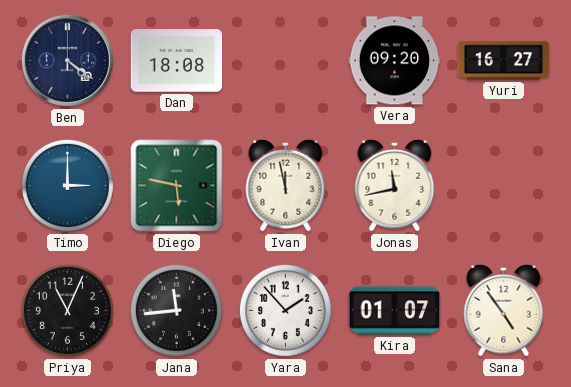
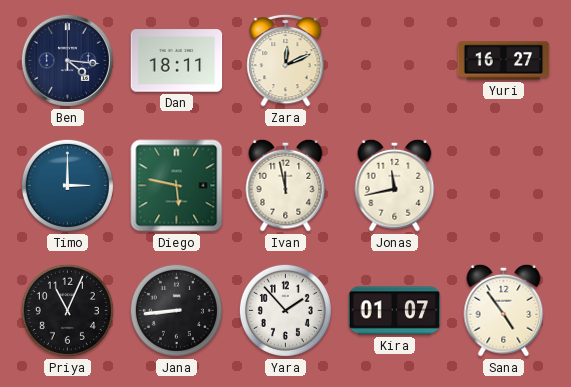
Ben: 4:21 -> 4:16
Dan: 18:08 -> 18:11
Zara: none -> 12:11
Vera: 09:20 -> none
Jana: 11:44 -> 8:44
